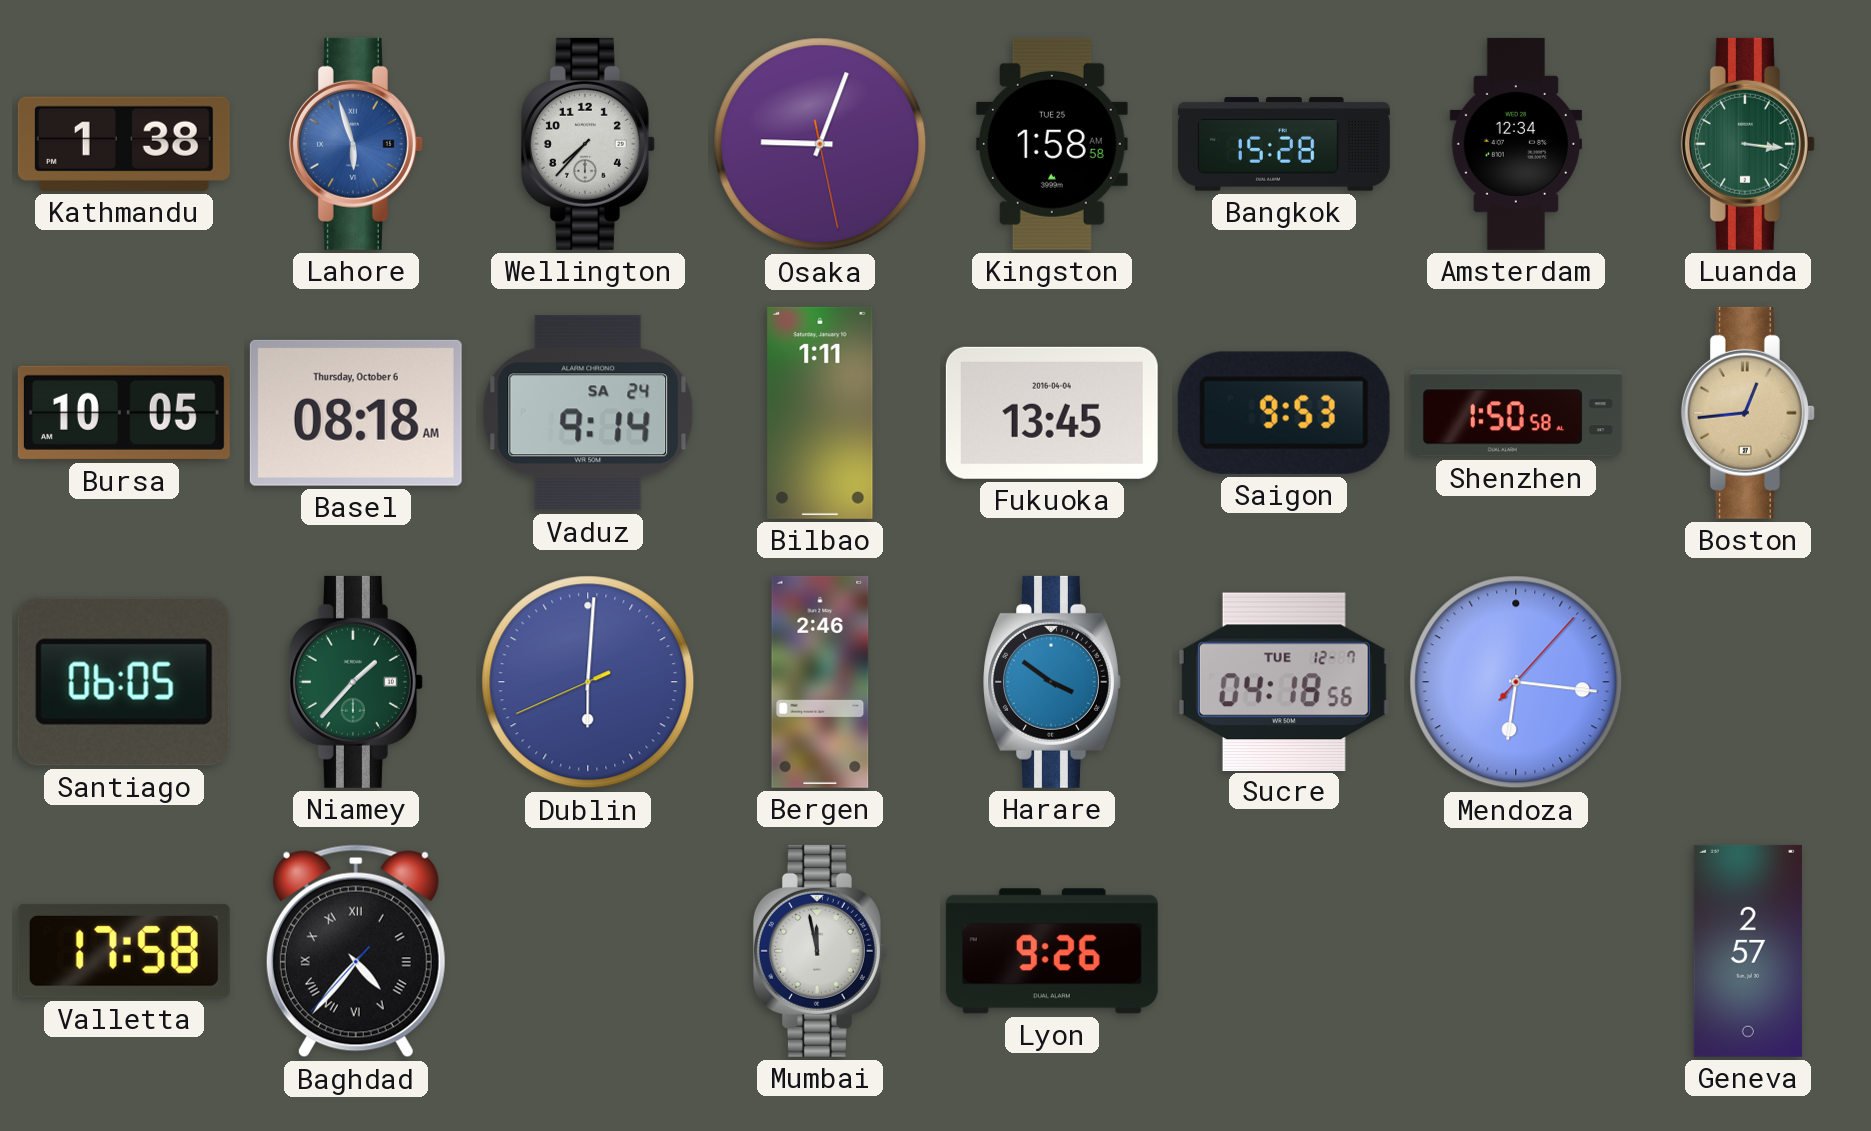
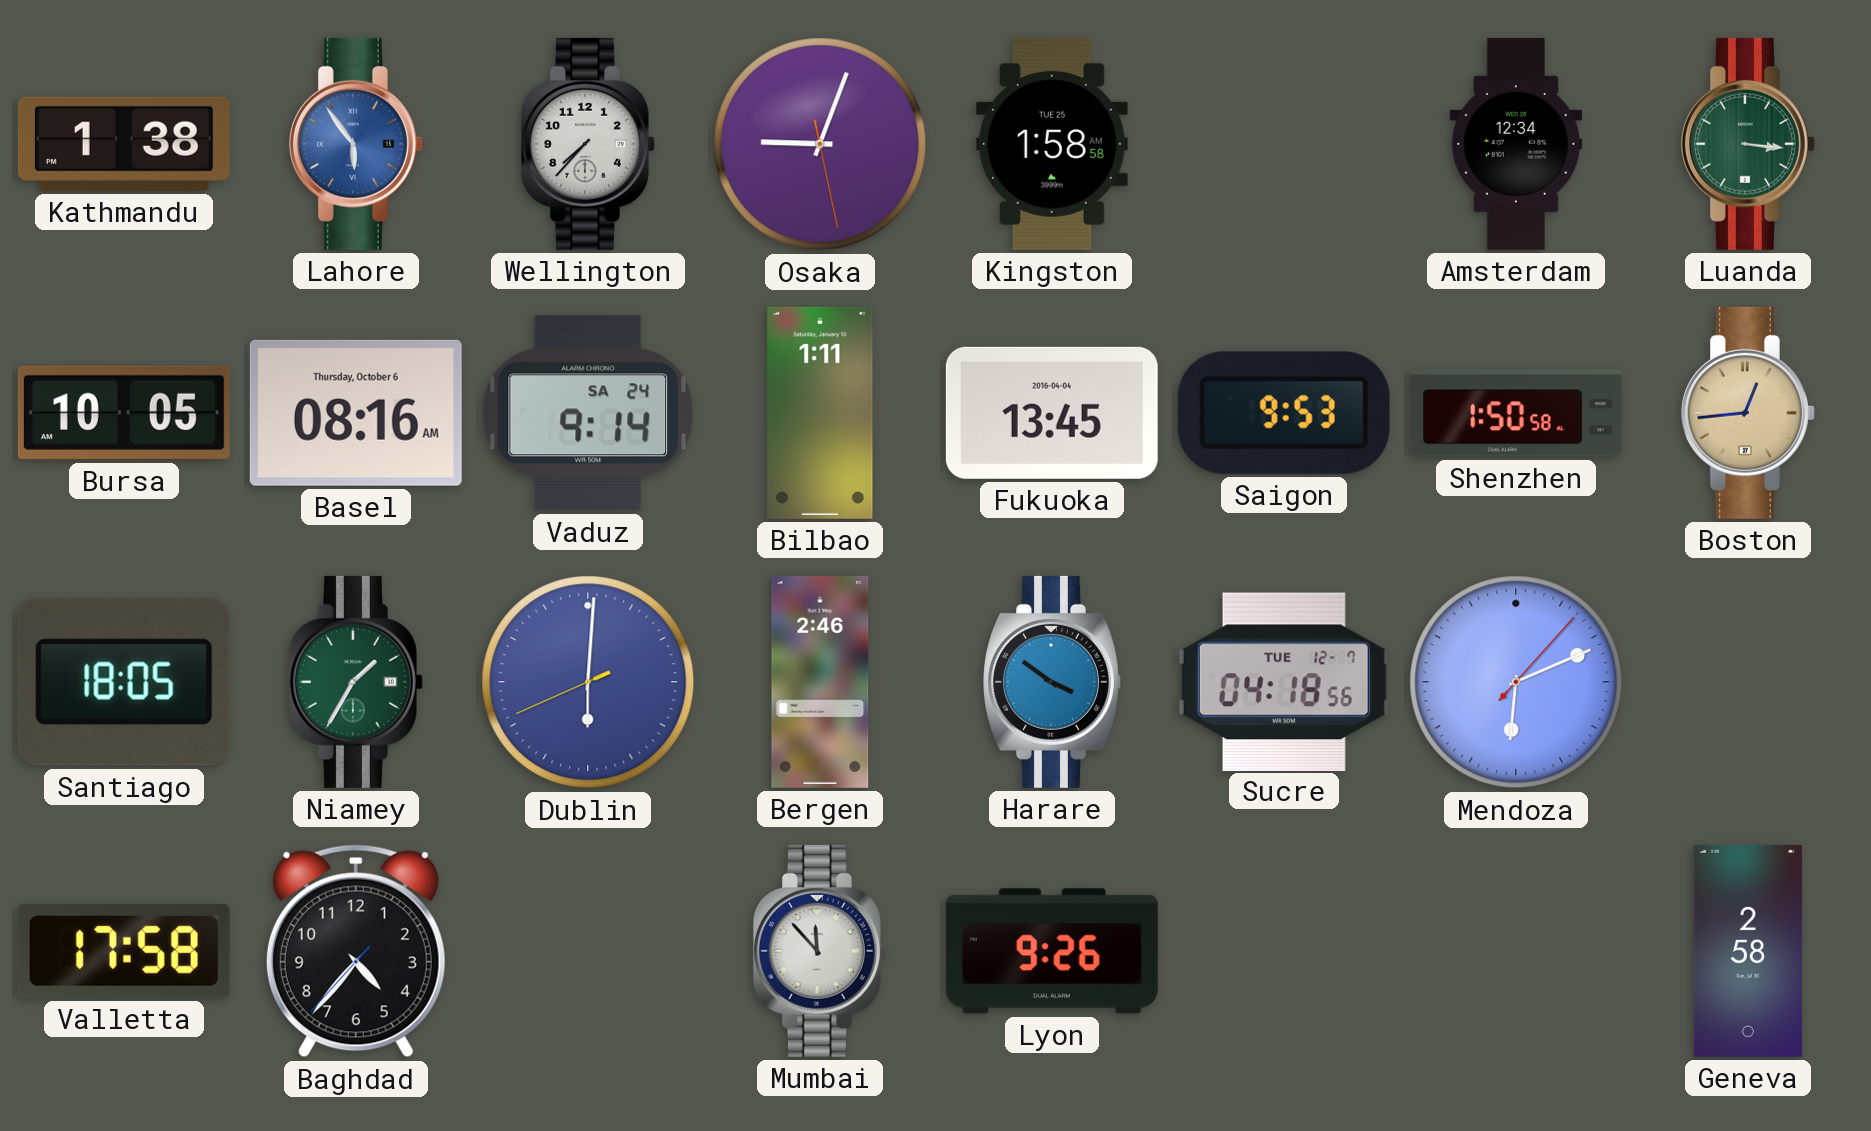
Lahore: 5:57 -> 5:54
Bangkok: 15:28 -> none
Basel: 08:18 -> 08:16
Santiago: 06:05 -> 18:05
Niamey: 1:37 -> 1:35
Mendoza: 6:16 -> 6:11
Baghdad numerals: Roman -> Arabic
Mumbai: 11:58 -> 11:53
Geneva: 2:57 -> 2:58
